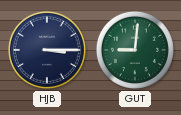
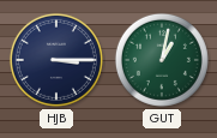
GUT: 9:01 -> 1:02
